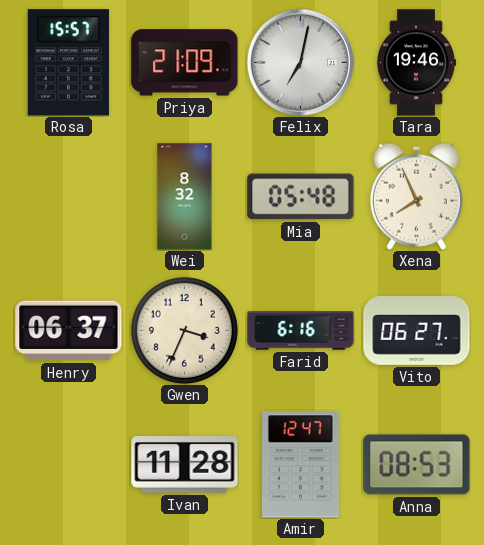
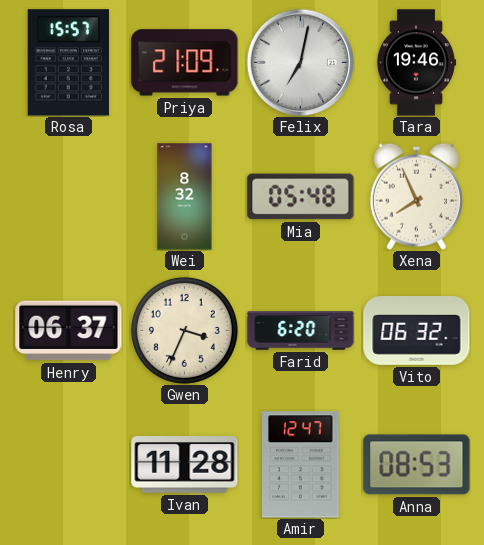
Farid: 6:16 -> 6:20
Vito: 06:27 -> 06:32
